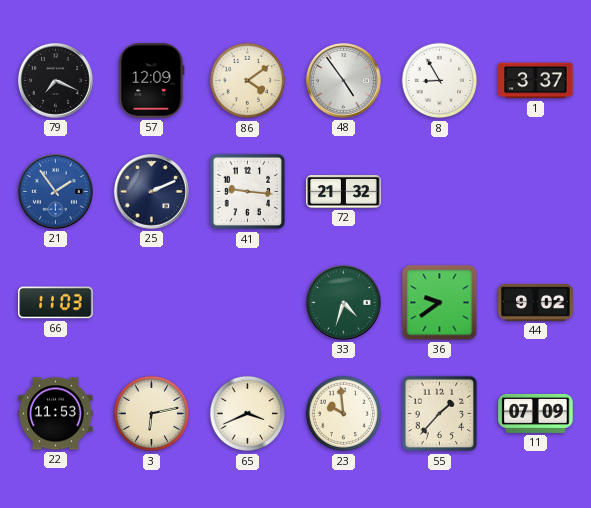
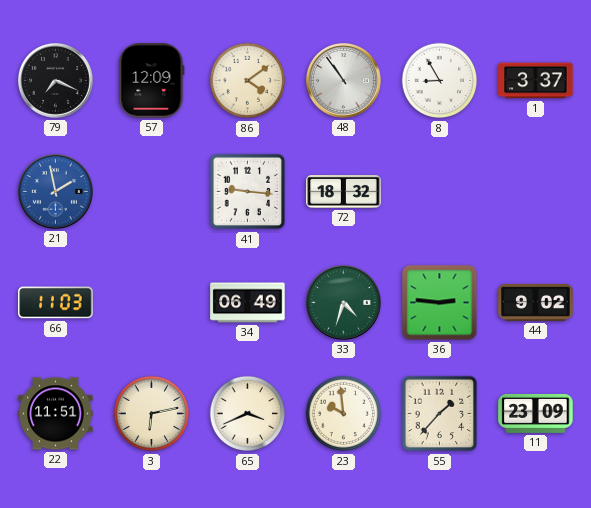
48: 4:54 -> 10:54
21: 1:54 -> 1:58
25: 2:11 -> none
72: 21:32 -> 18:32
34: none -> 06:49
36: 9:39 -> 2:46
22: 11:53 -> 11:51
11: 07:09 -> 23:09
